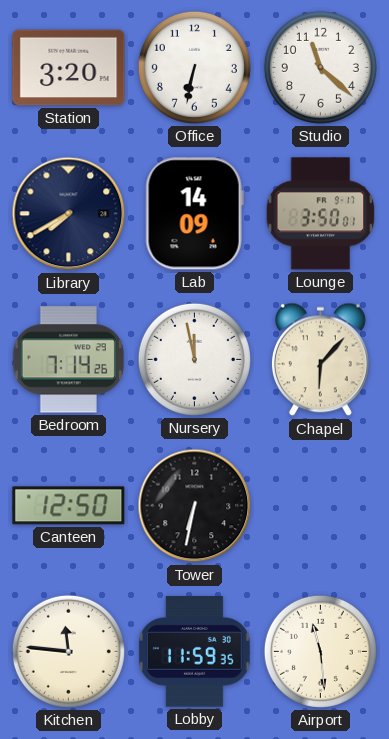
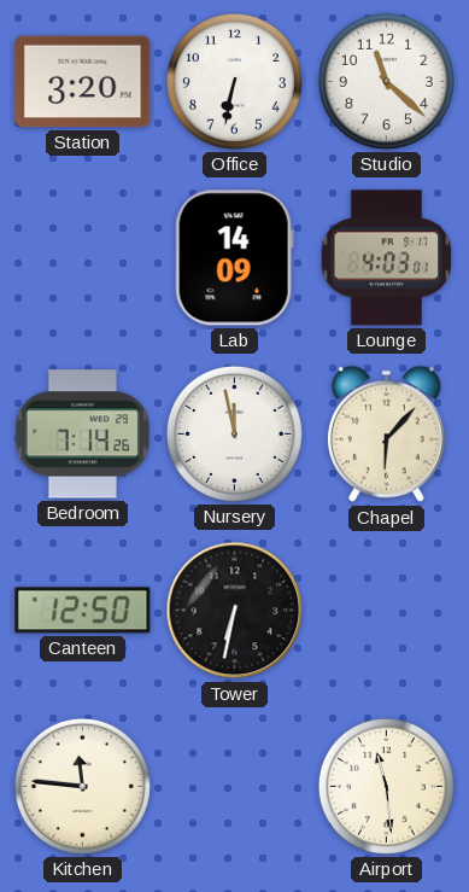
Library: 7:40 -> none
Lounge: 3:50 -> 4:03
Lobby: 11:59 -> none
